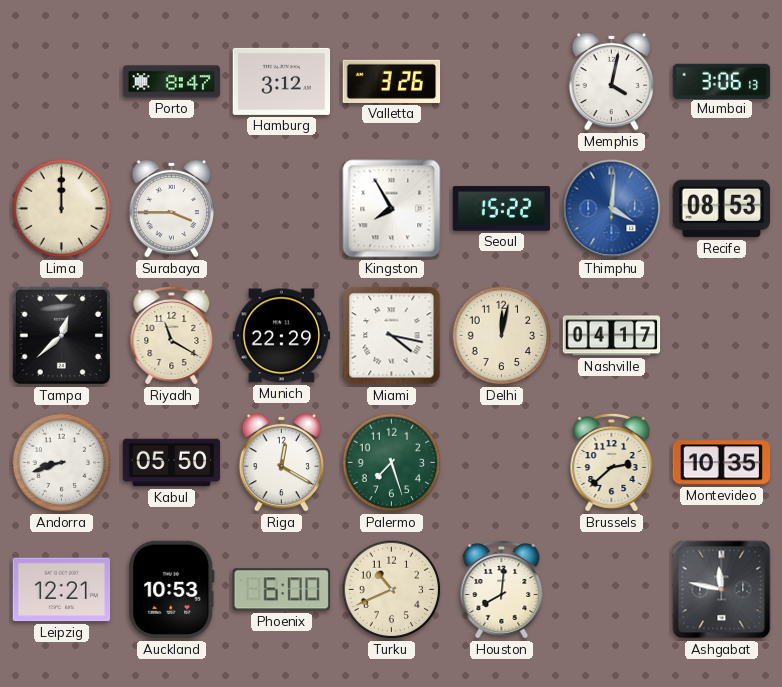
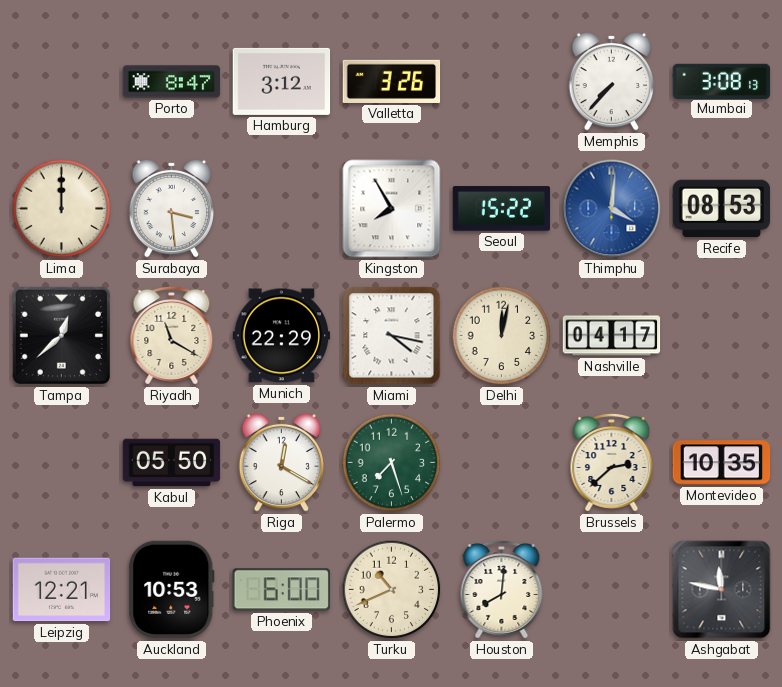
Memphis: 4:02 -> 7:37
Mumbai: 3:06 -> 3:08
Surabaya: 3:45 -> 3:29
Andorra: 8:42 -> none
